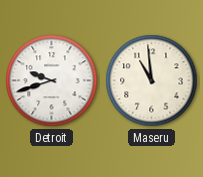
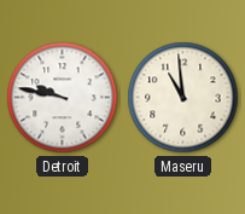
Detroit: 9:42 -> 9:47
